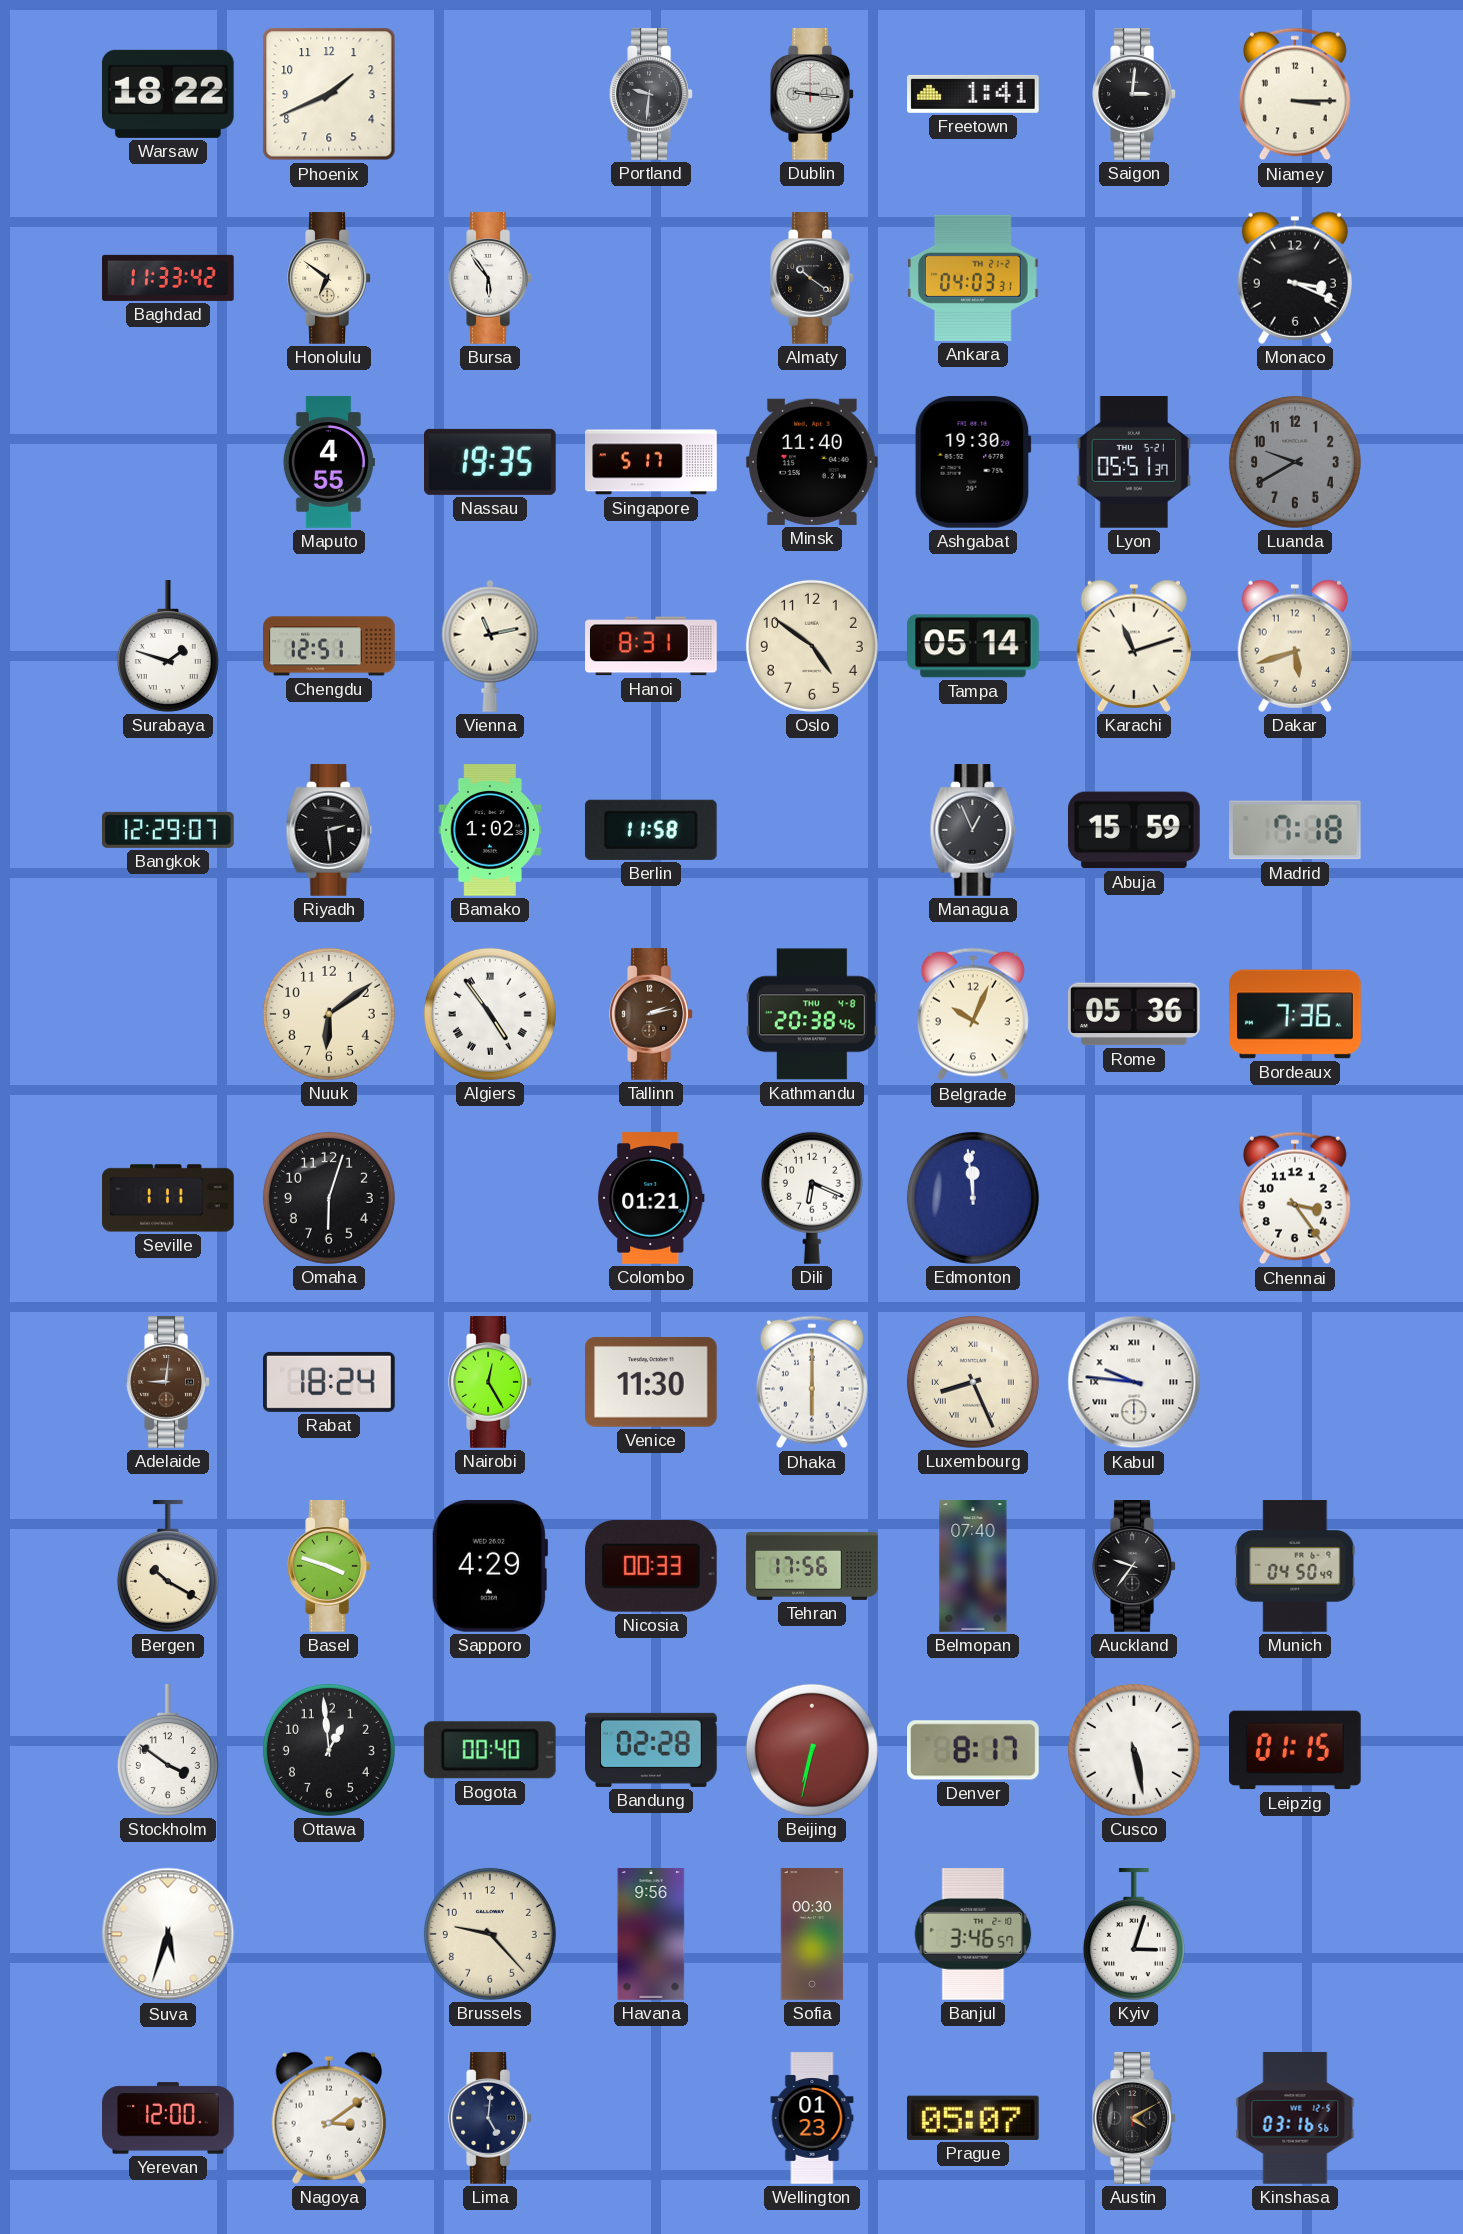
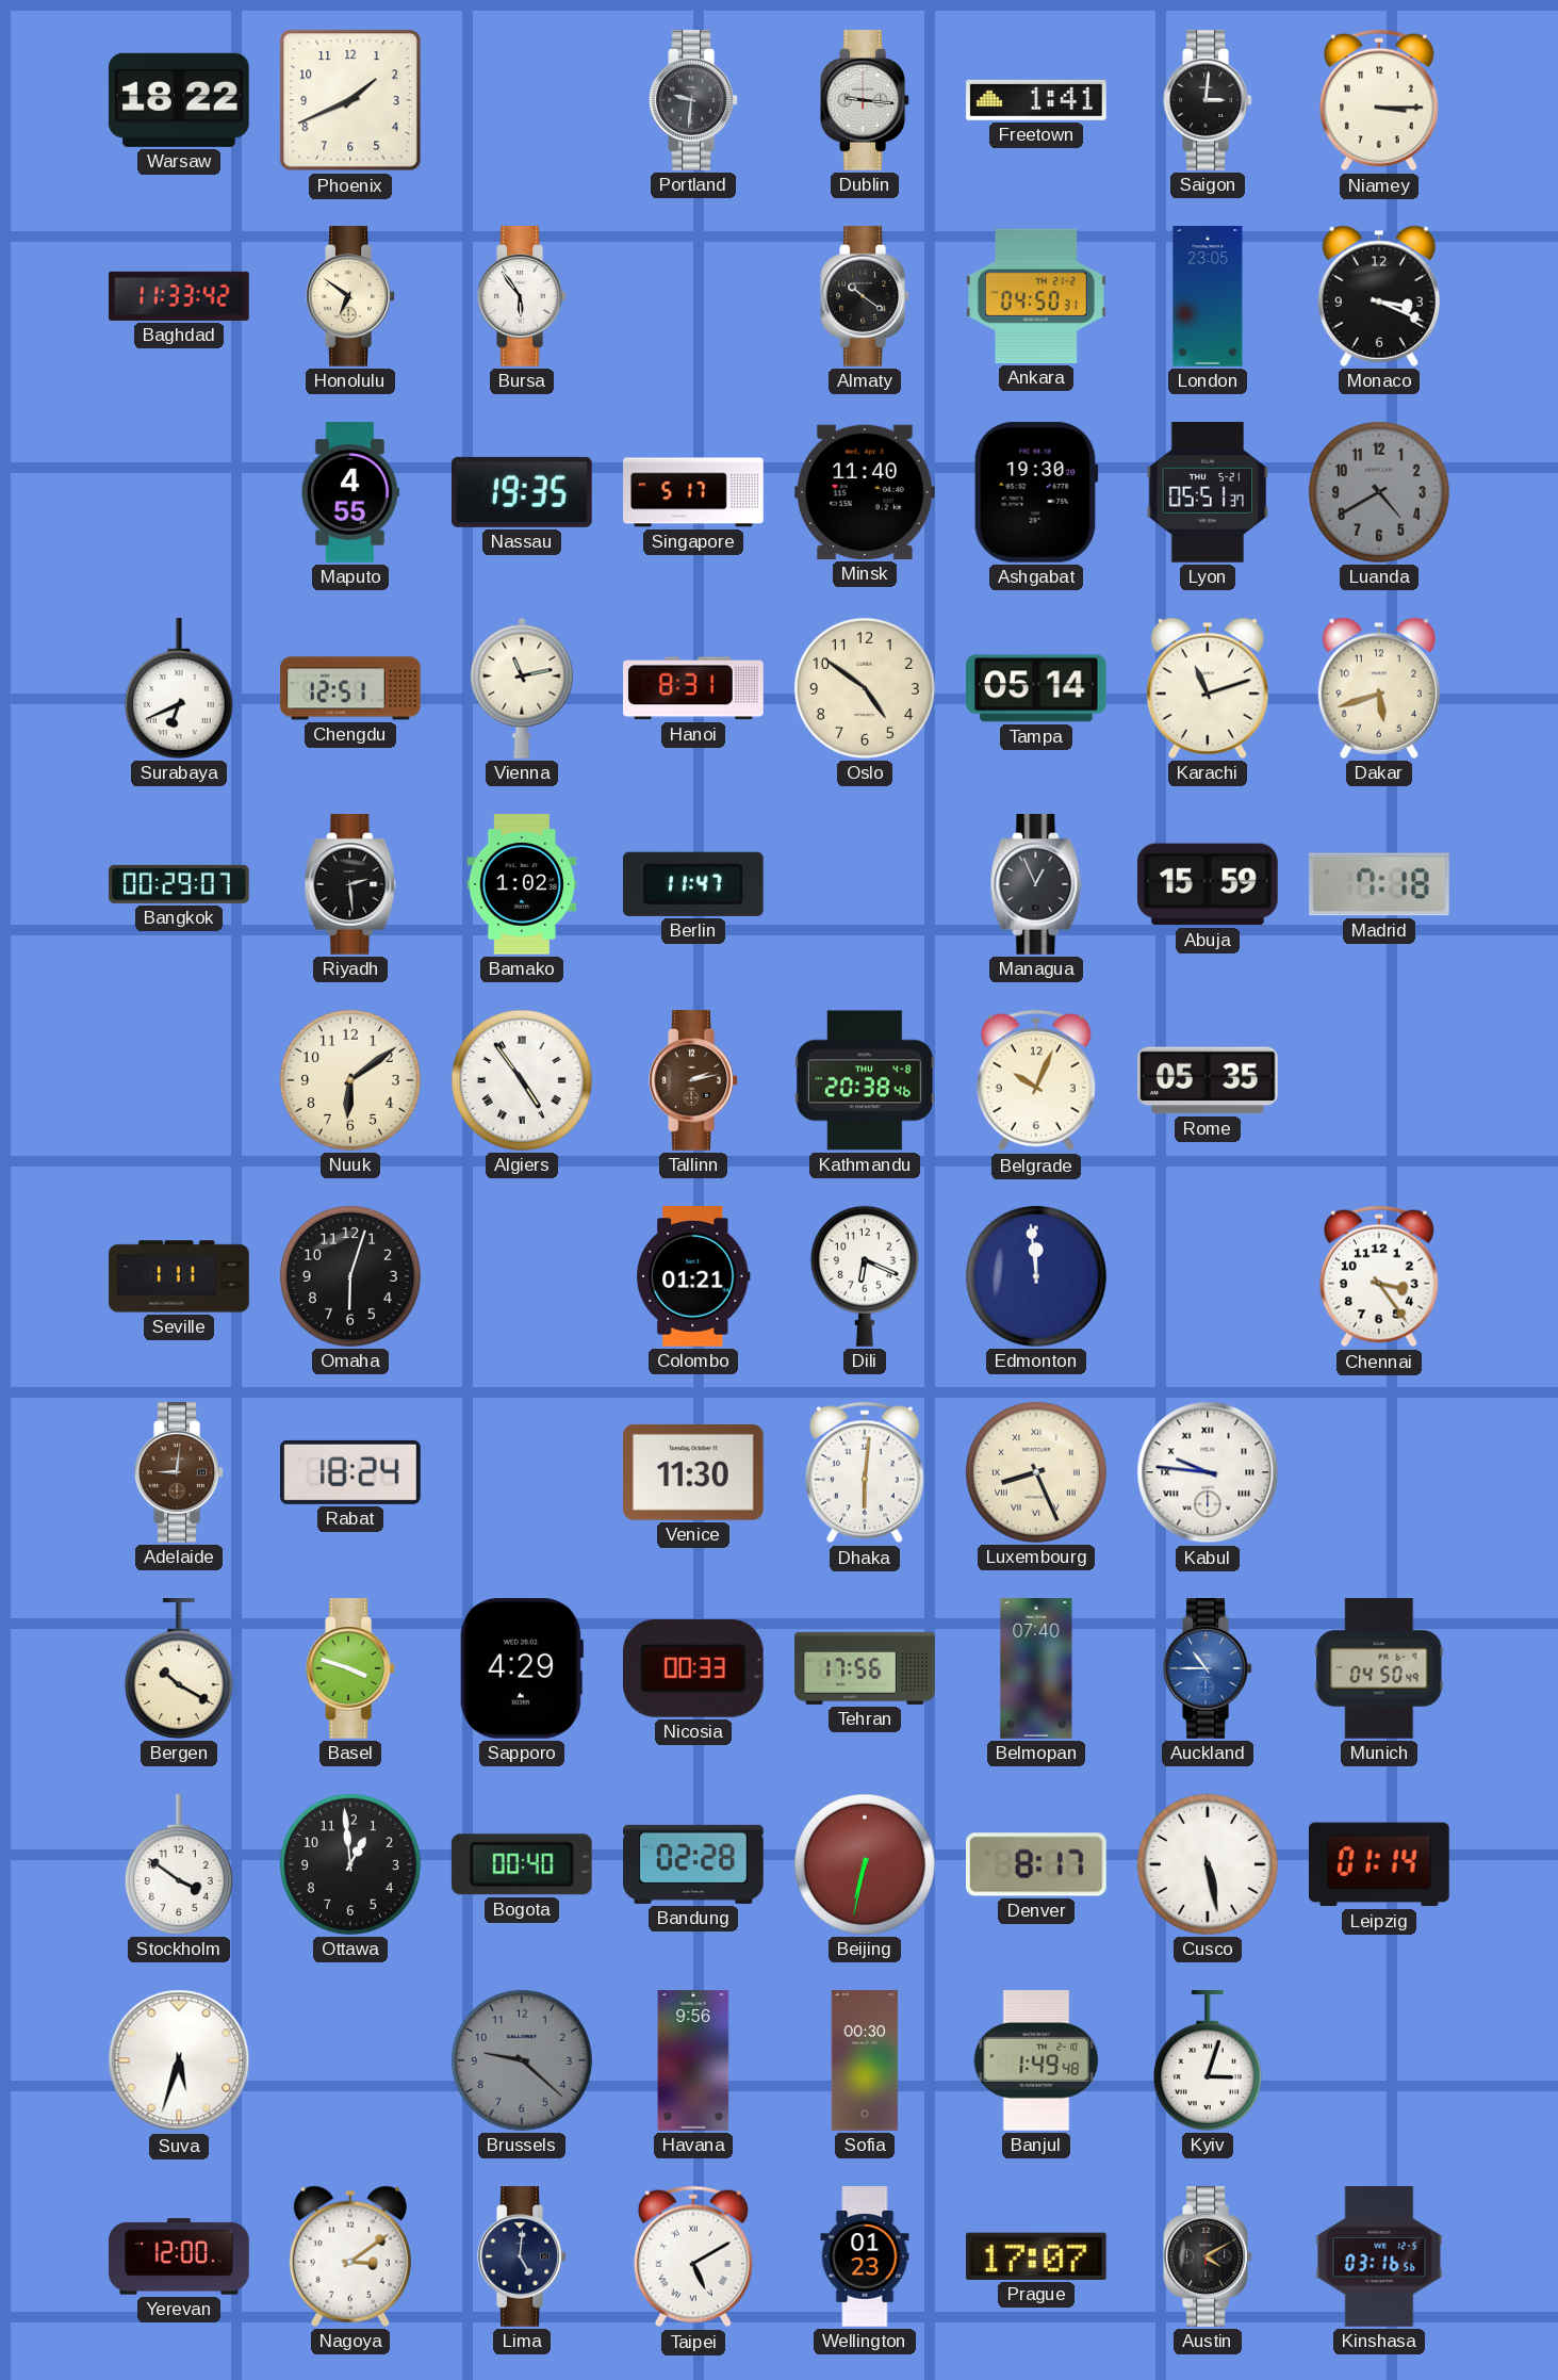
Ankara: 04:03 -> 04:50
London: none -> 23:05
Luanda: 9:40 -> 4:40
Surabaya: 1:48 -> 6:41
Bangkok: 12:29 -> 00:29
Berlin: 11:58 -> 11:47
Rome: 05:36 -> 05:35
Bordeaux: 7:36 -> none
Nairobi: 12:25 -> none
Dhaka: 6:00 -> 6:01
Auckland: 9:36 -> 10:45
Auckland dial: black -> blue
Leipzig: 01:15 -> 01:14
Brussels: 9:23 -> 9:22
Brussels dial: cream -> grey
Banjul: 3:46 -> 1:49
Taipei: none -> 5:10
Prague: 05:07 -> 17:07
